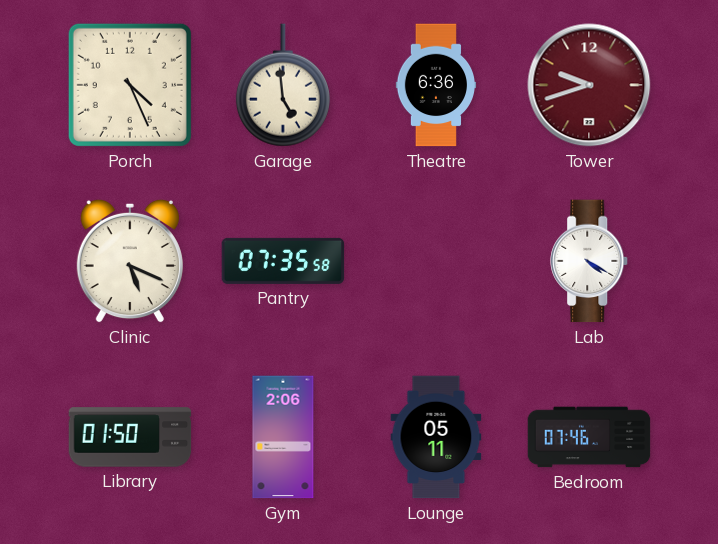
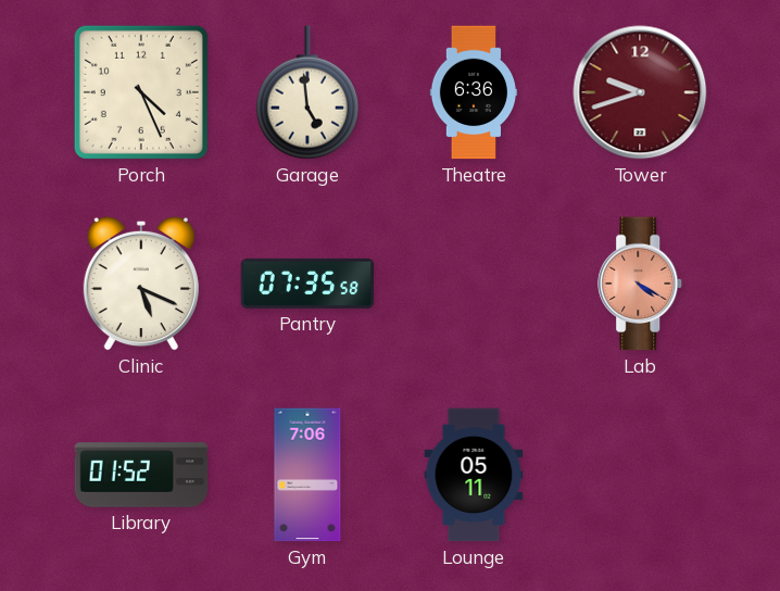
Lab dial: white -> salmon
Library: 01:50 -> 01:52
Gym: 2:06 -> 7:06
Bedroom: 07:46 -> none
